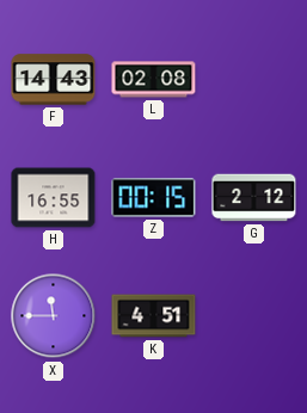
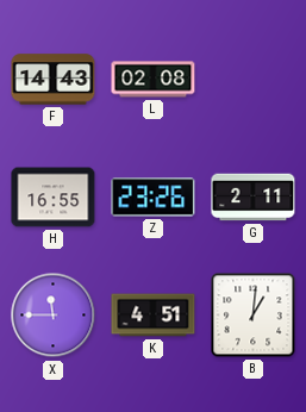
Z: 00:15 -> 23:26
G: 2:12 -> 2:11
B: none -> 1:01
